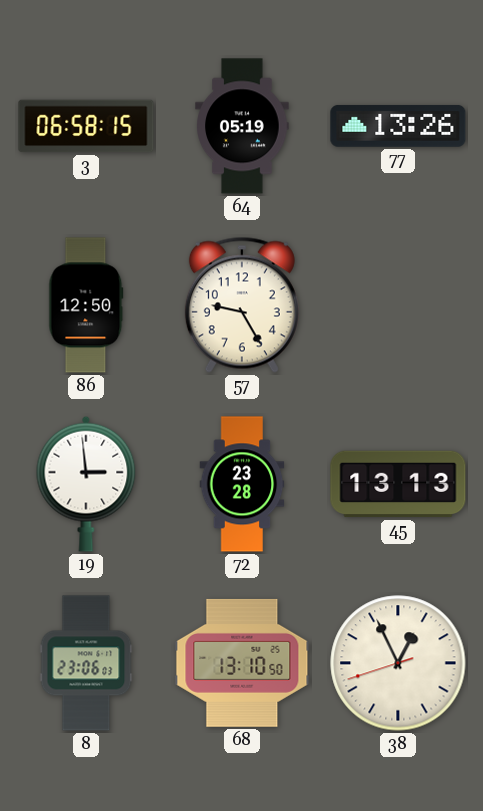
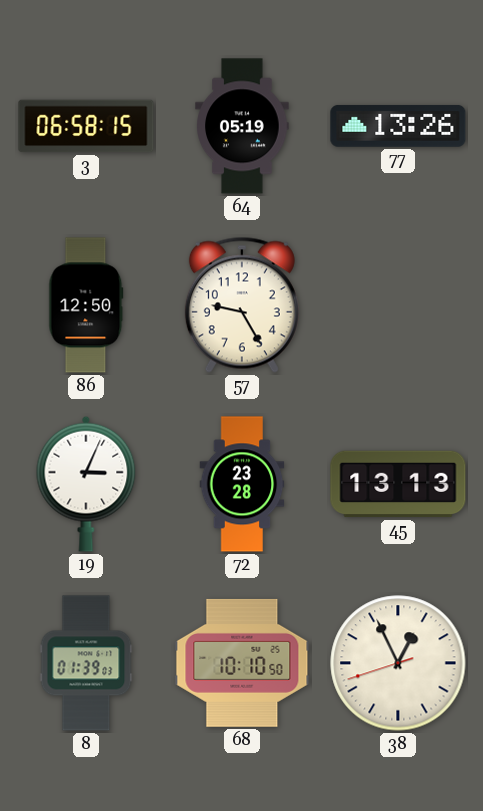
19: 2:59 -> 3:04
8: 23:06 -> 01:39
68: 13:10 -> 10:10
